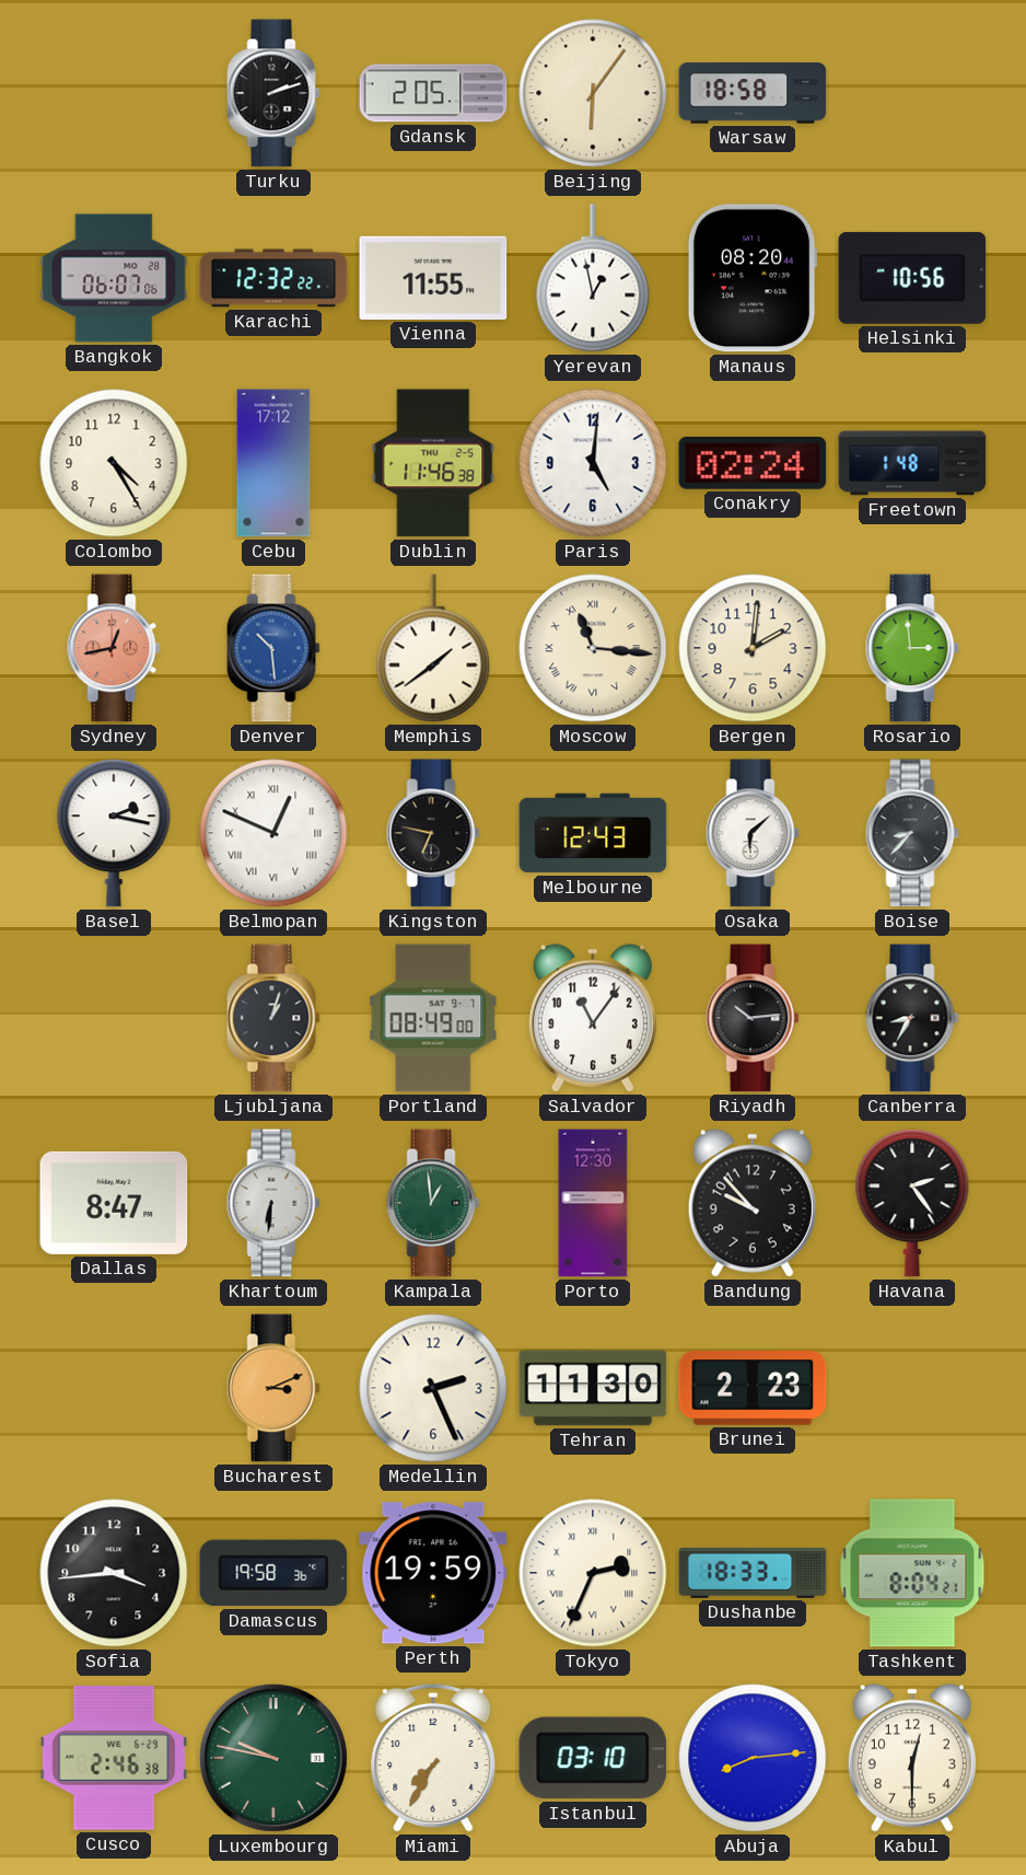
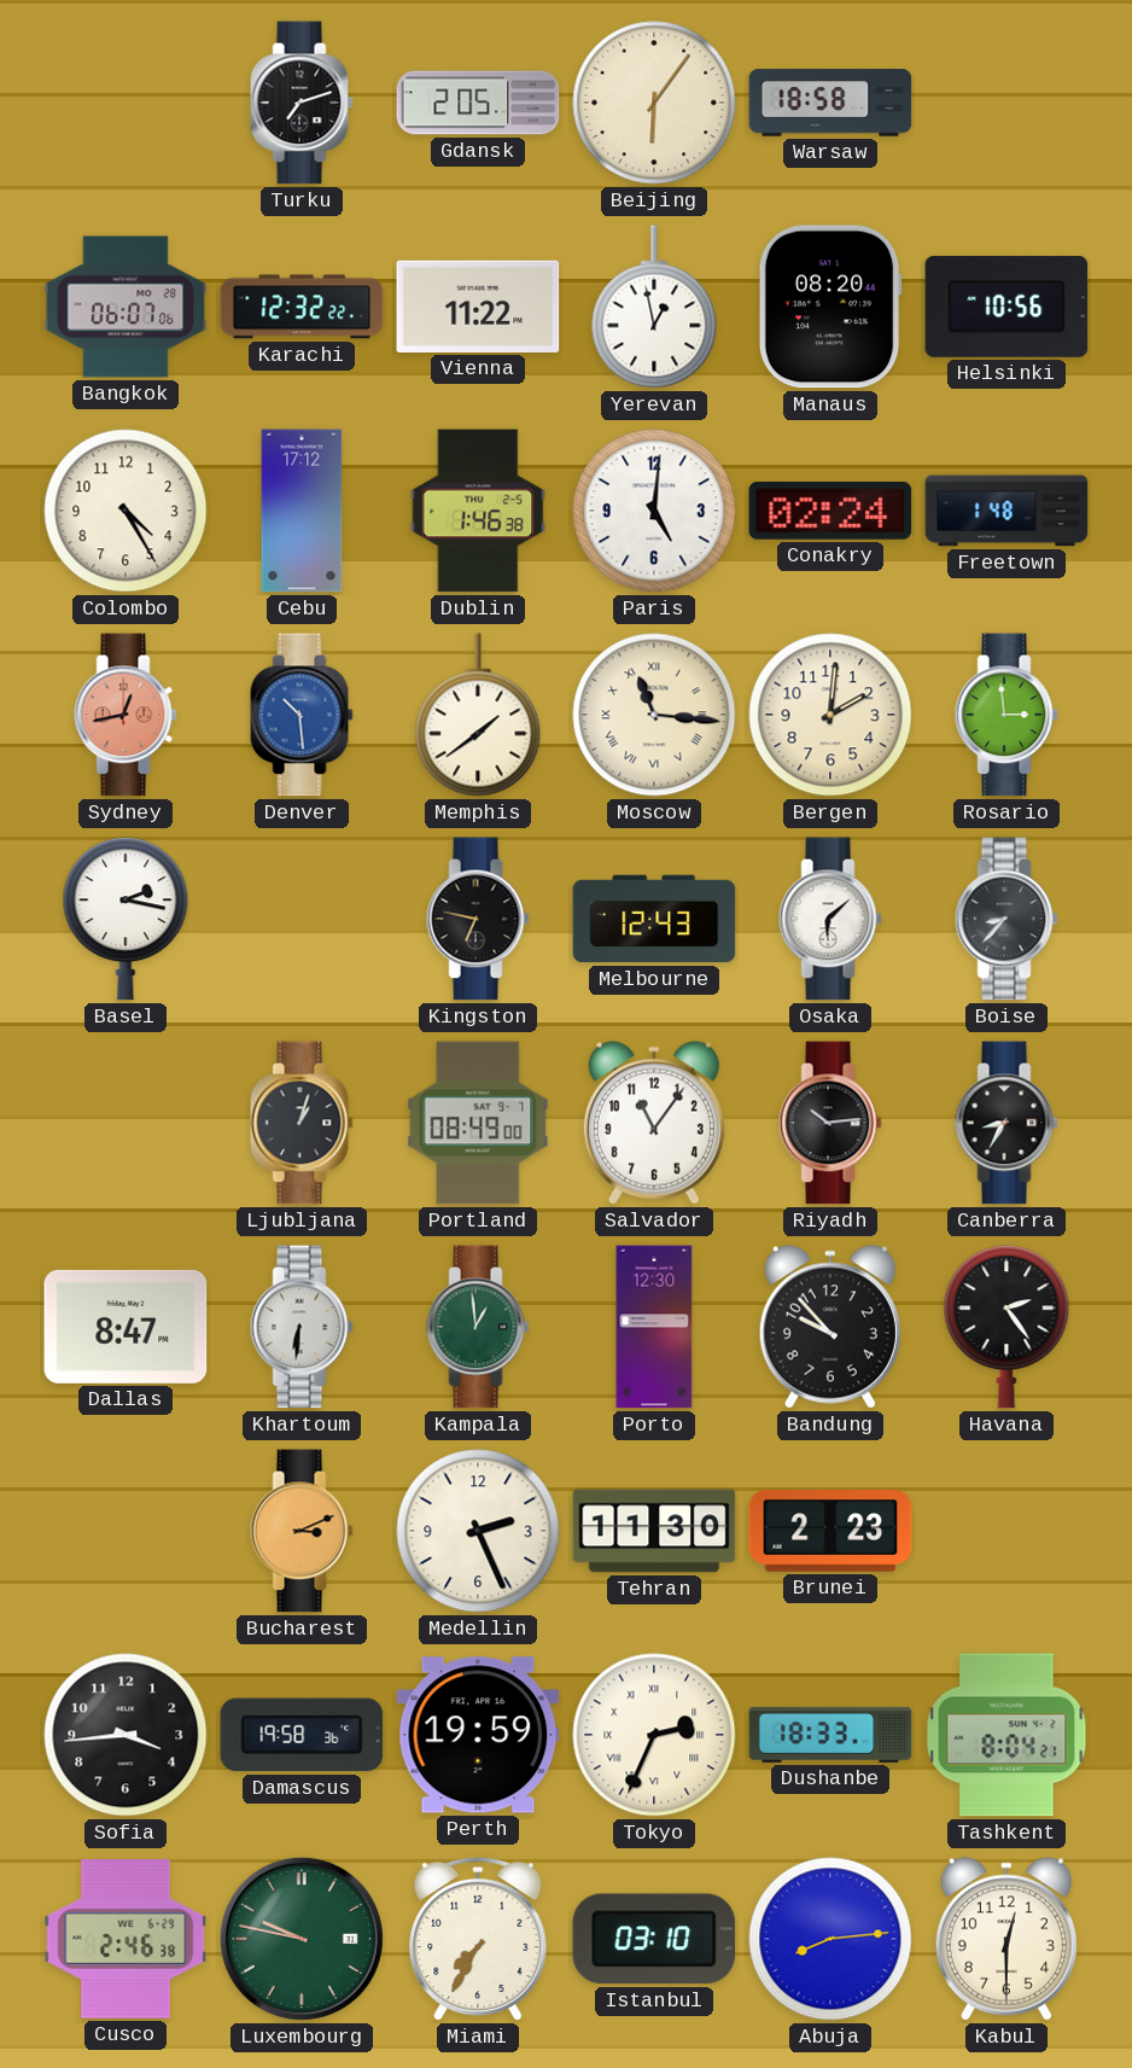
Turku: 2:12 -> 7:12
Vienna: 11:55 -> 11:22
Dublin: 11:46 -> 1:46
Belmopan: 12:49 -> none
